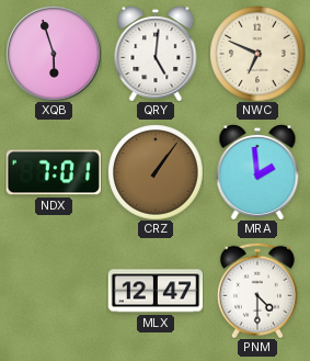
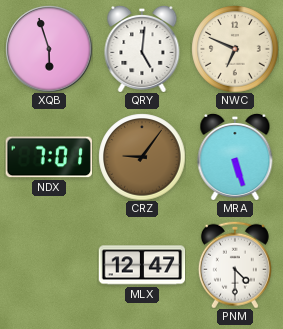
CRZ: 1:06 -> 9:06
MRA: 1:59 -> 5:27
